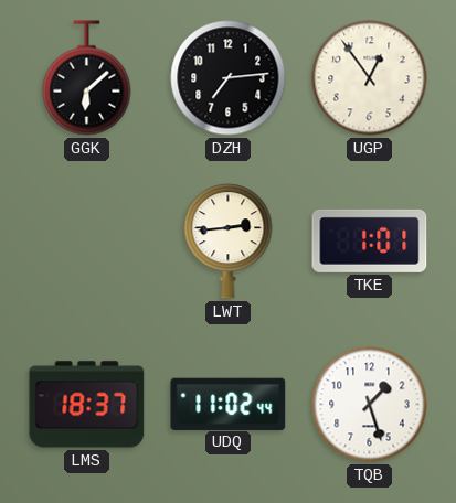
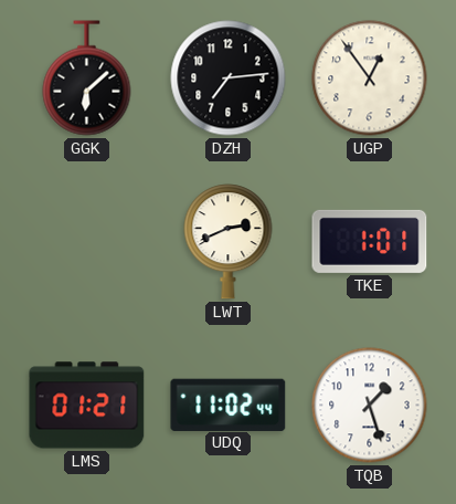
LWT: 2:44 -> 2:41
LMS: 18:37 -> 01:21
